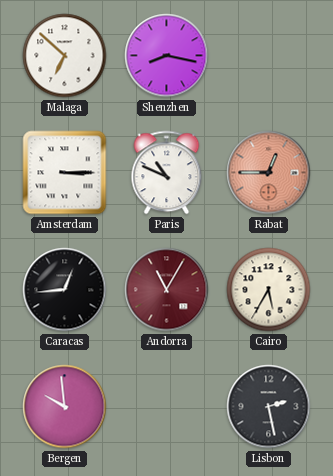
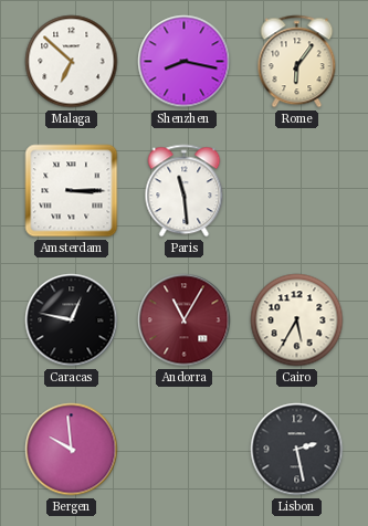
Rome: none -> 6:06
Paris: 10:49 -> 11:29
Rabat: 12:45 -> none
Caracas: 12:44 -> 12:47
